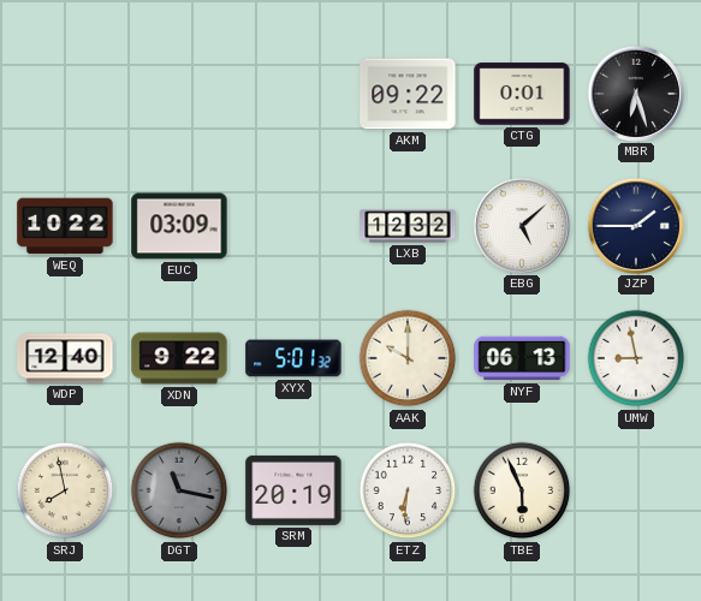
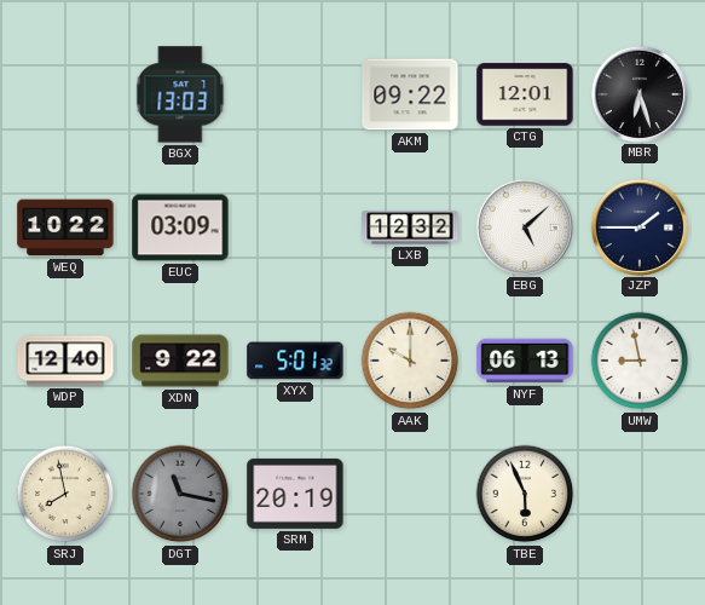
BGX: none -> 13:03
CTG: 0:01 -> 12:01
ETZ: 6:31 -> none
